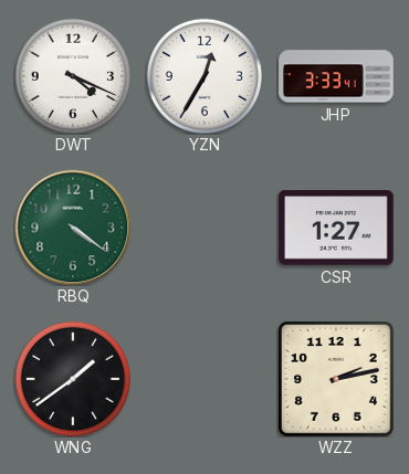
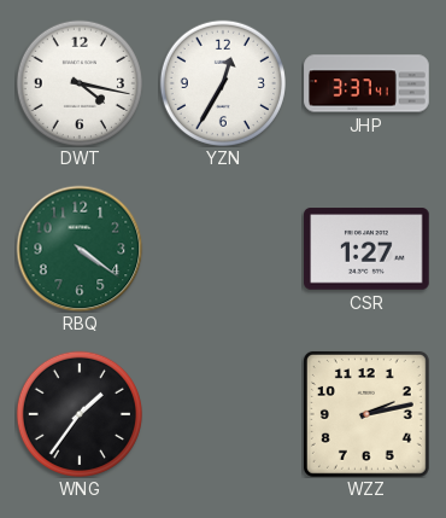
DWT: 4:19 -> 4:17
JHP: 3:33 -> 3:37
WNG: 1:39 -> 1:36
